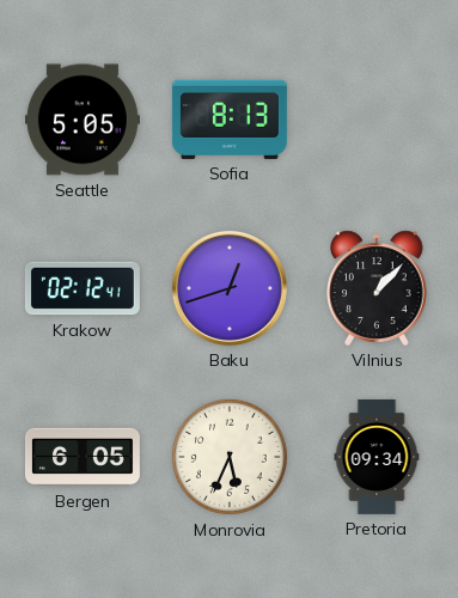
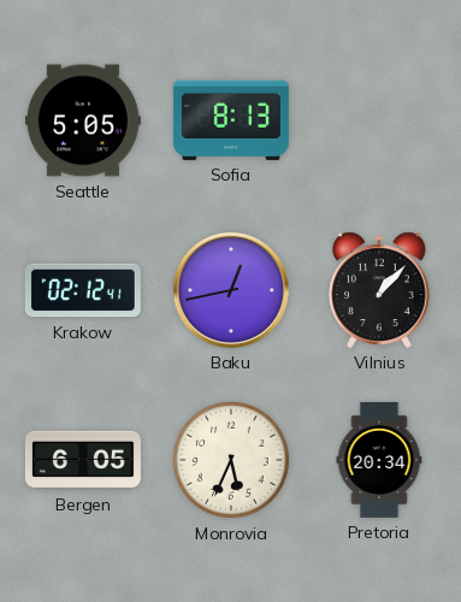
Baku: 12:42 -> 12:43
Pretoria: 09:34 -> 20:34
